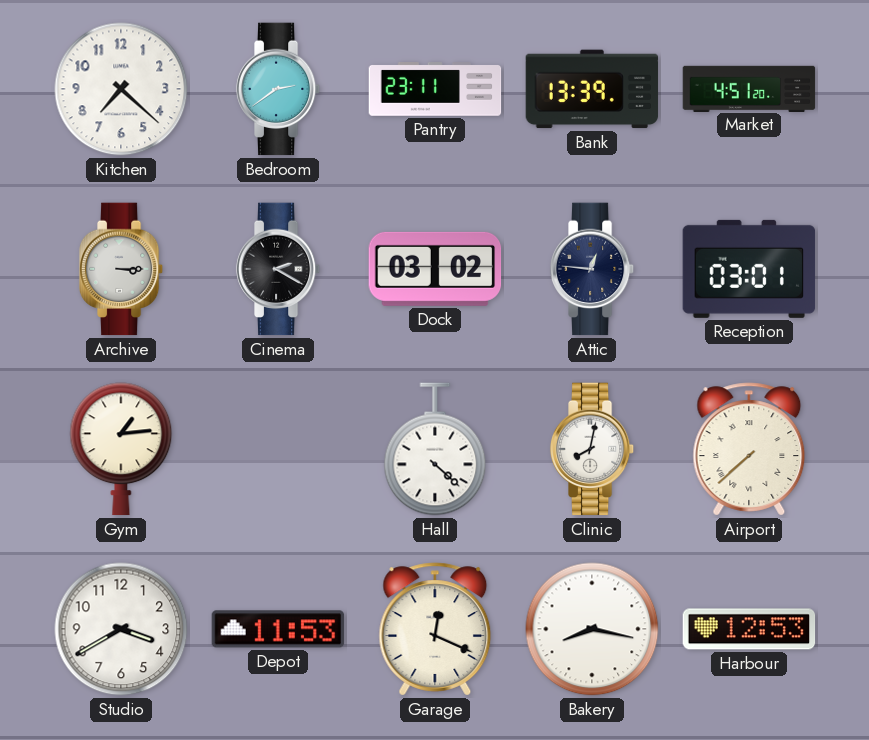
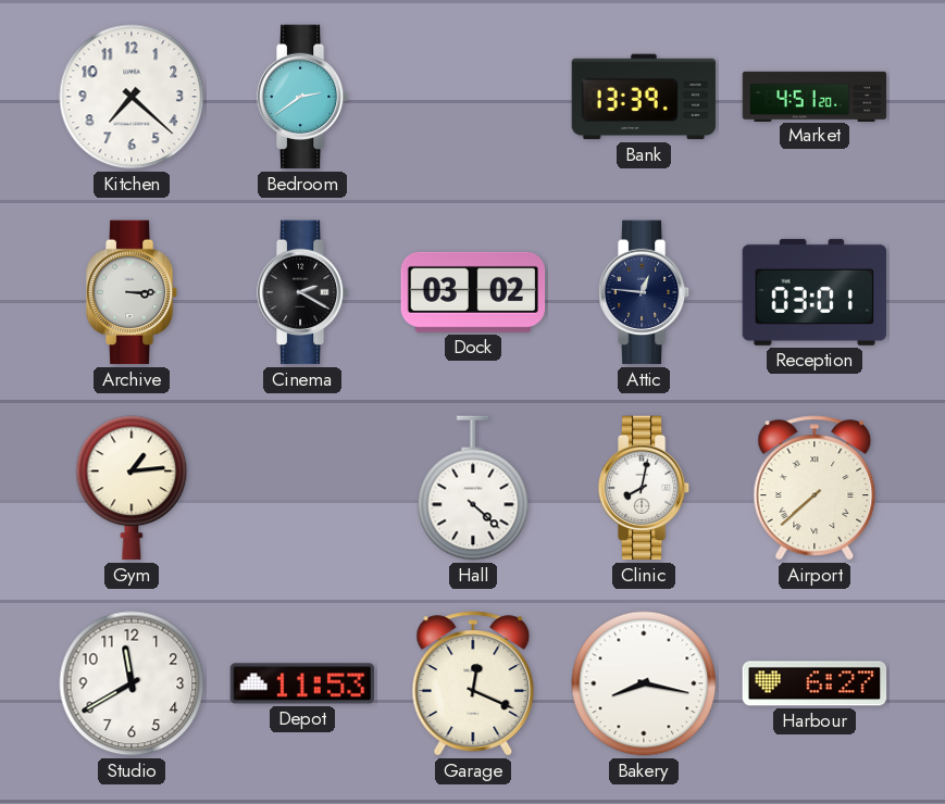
Pantry: 23:11 -> none
Studio: 3:40 -> 11:40
Harbour: 12:53 -> 6:27
